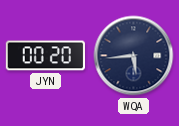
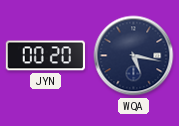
WQA: 5:44 -> 5:17
